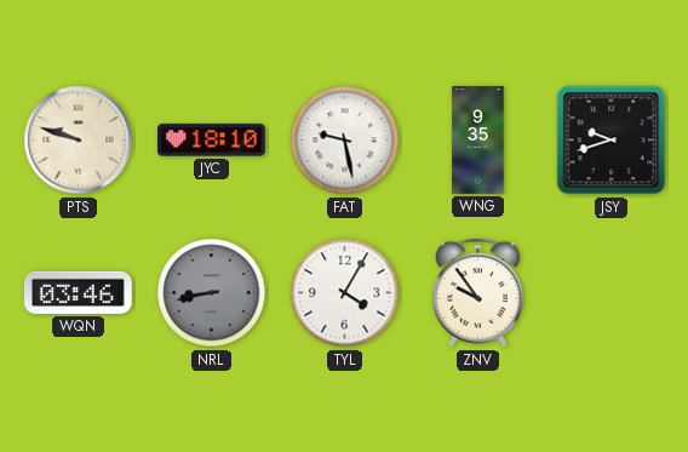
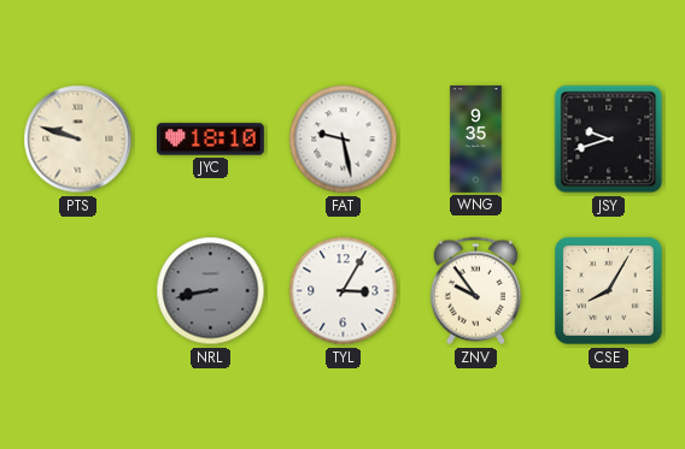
WQN: 03:46 -> none
TYL: 4:05 -> 3:05
CSE: none -> 8:05
